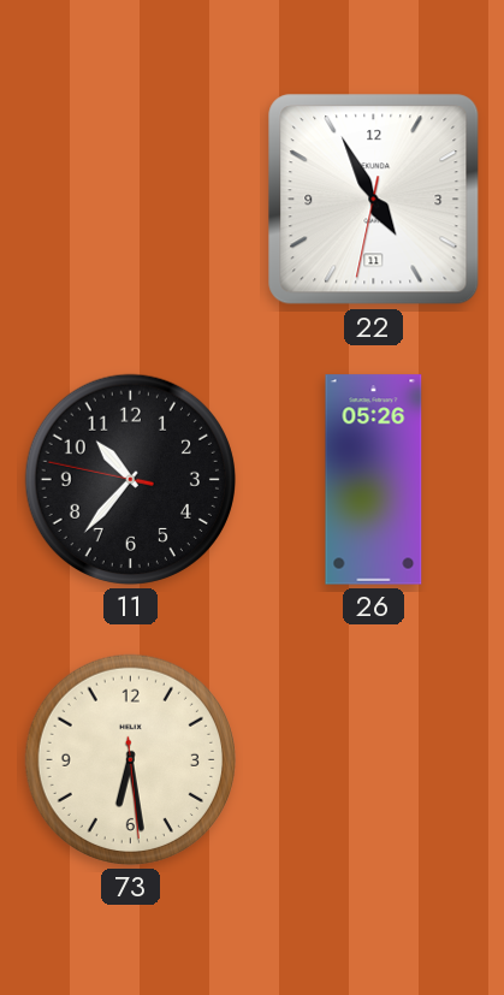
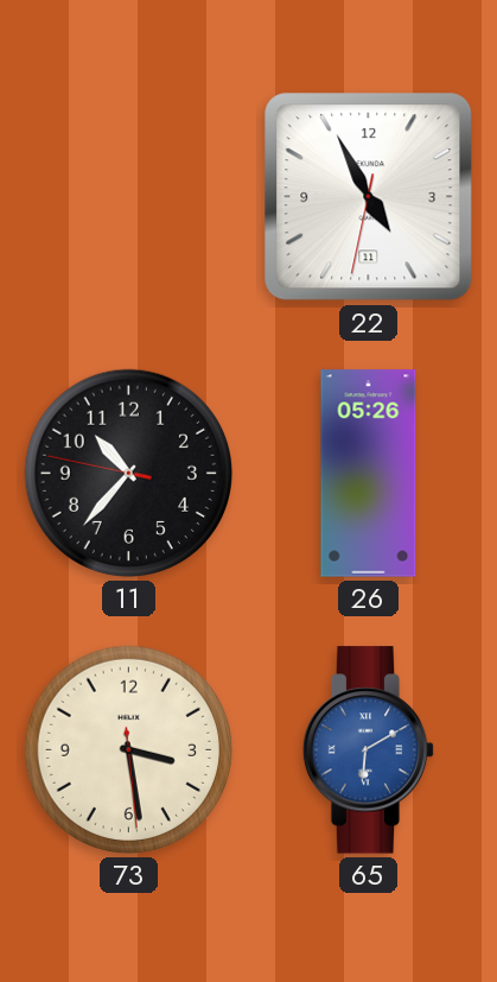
73: 6:28 -> 3:28
65: none -> 6:10
